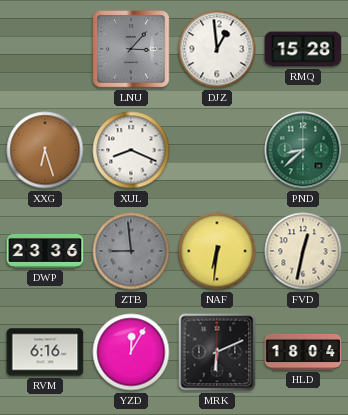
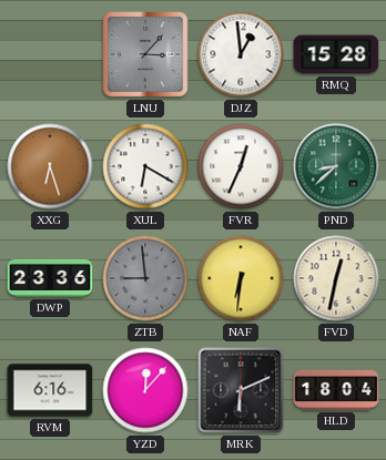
XUL: 8:19 -> 6:20
FVR: none -> 12:34
YZD: 12:05 -> 12:07
